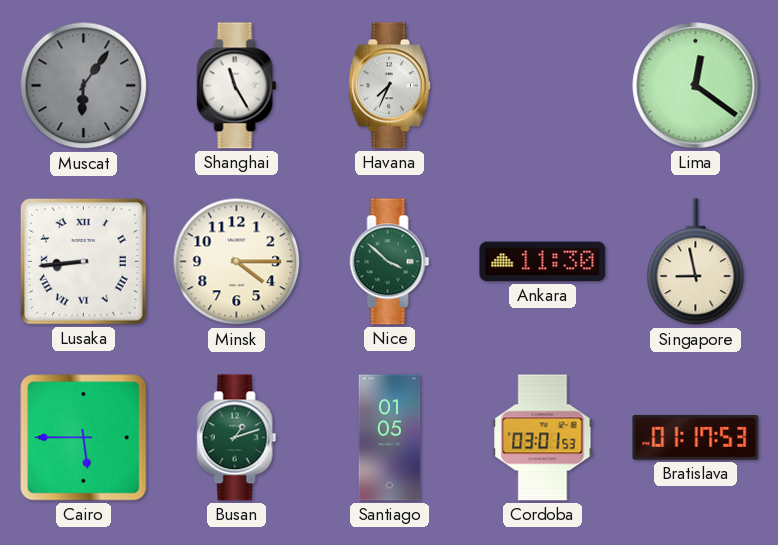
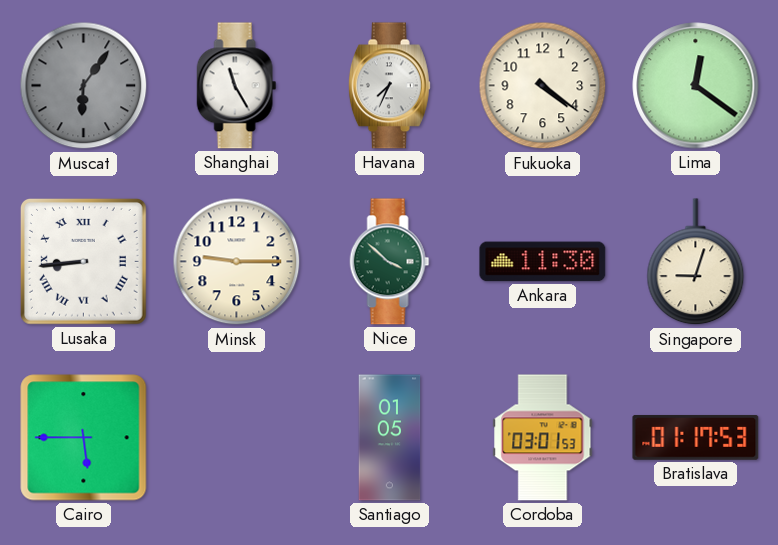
Fukuoka: none -> 4:21
Minsk: 4:15 -> 9:15
Singapore: 8:58 -> 9:03
Busan: 1:12 -> none
